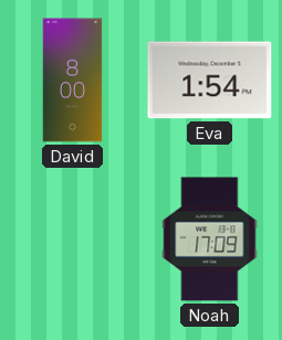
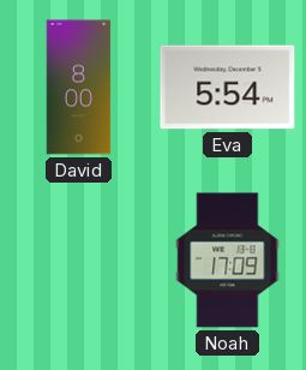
Eva: 1:54 -> 5:54
